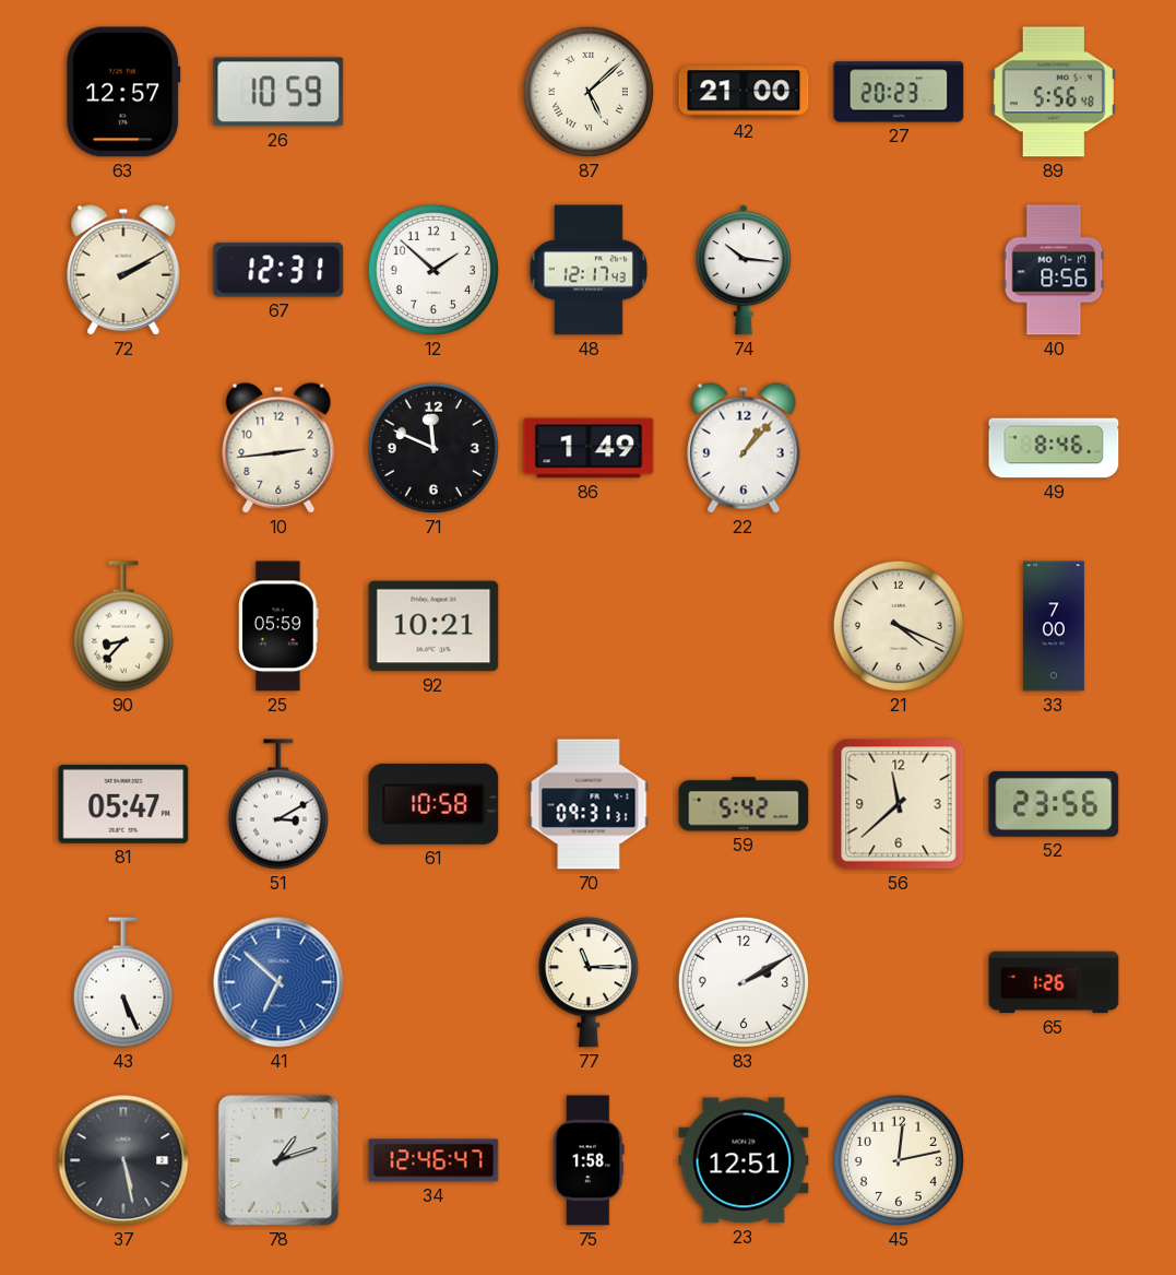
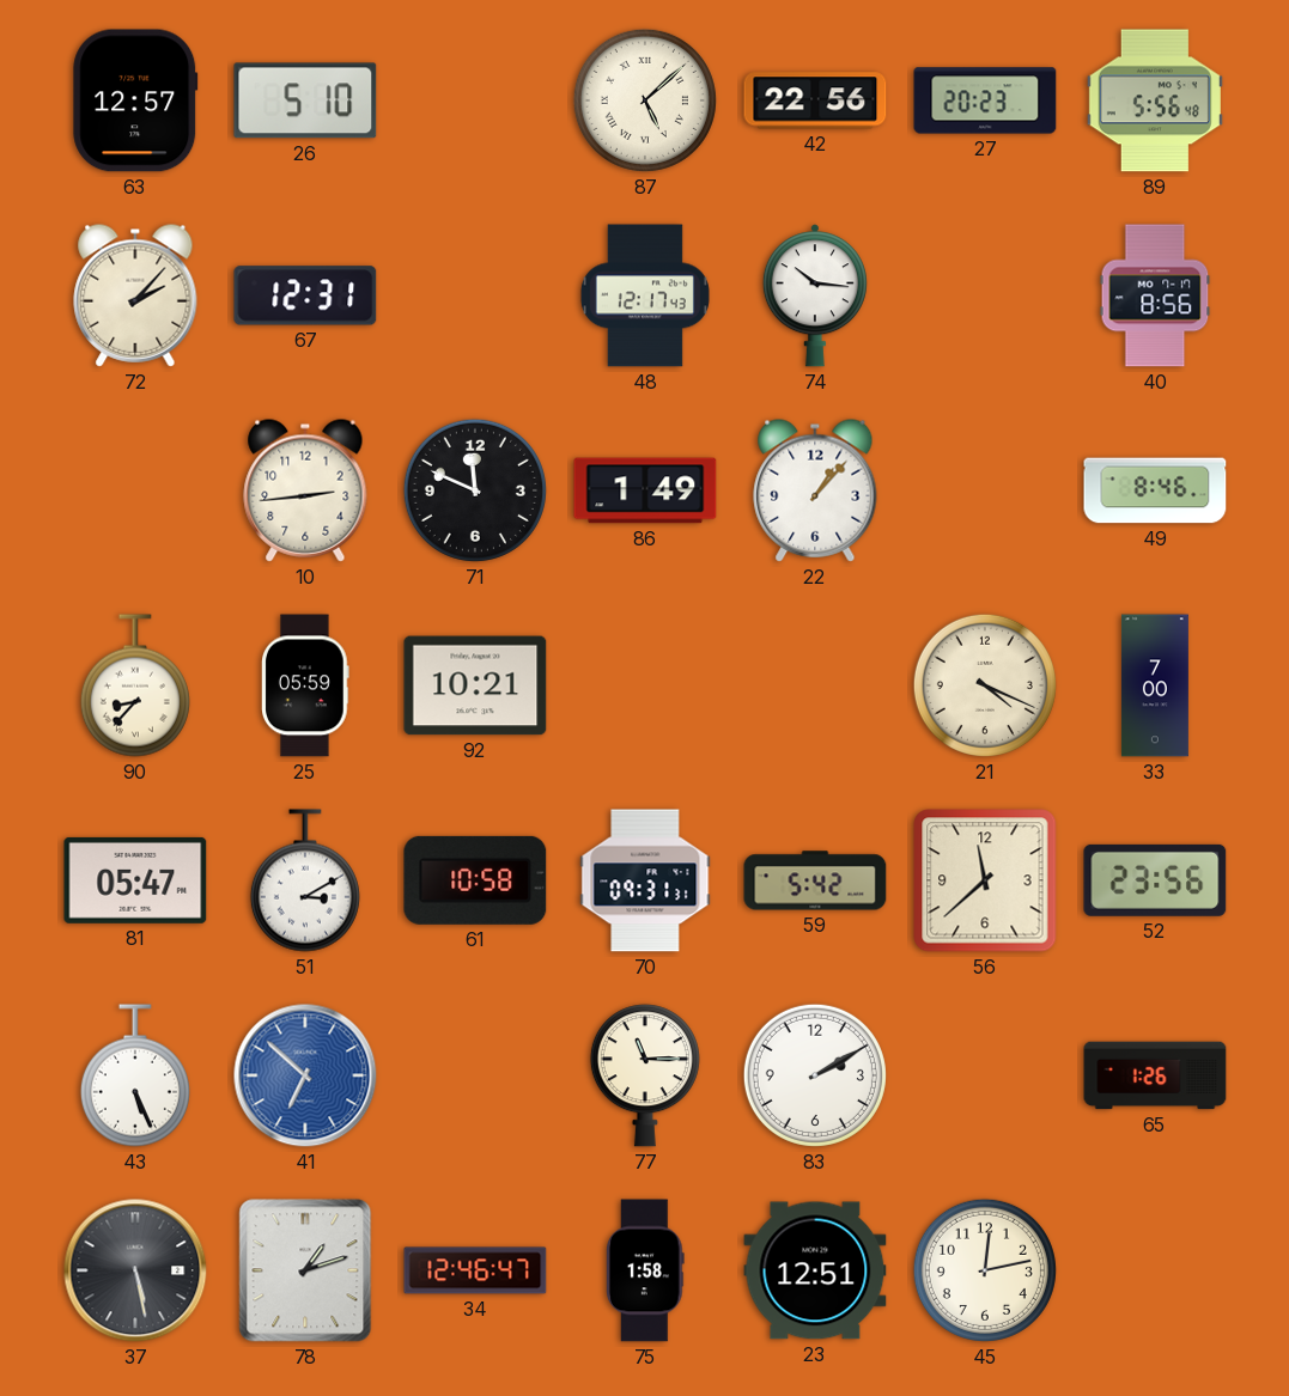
26: 10:59 -> 5:10
42: 21:00 -> 22:56
72: 2:10 -> 2:07
12: 1:52 -> none
